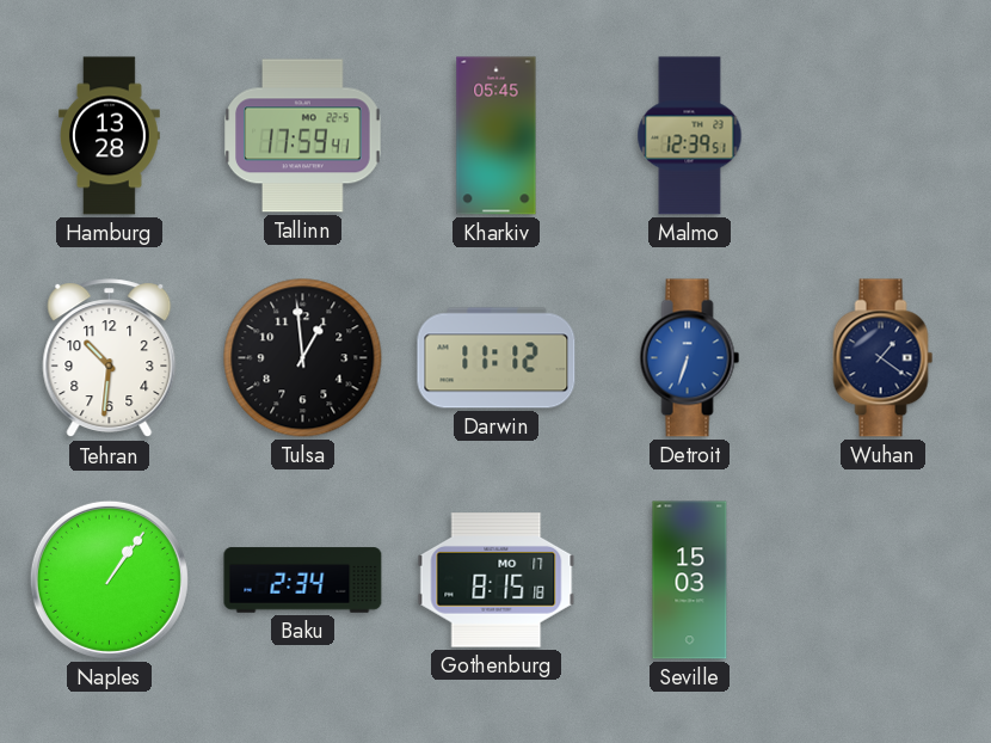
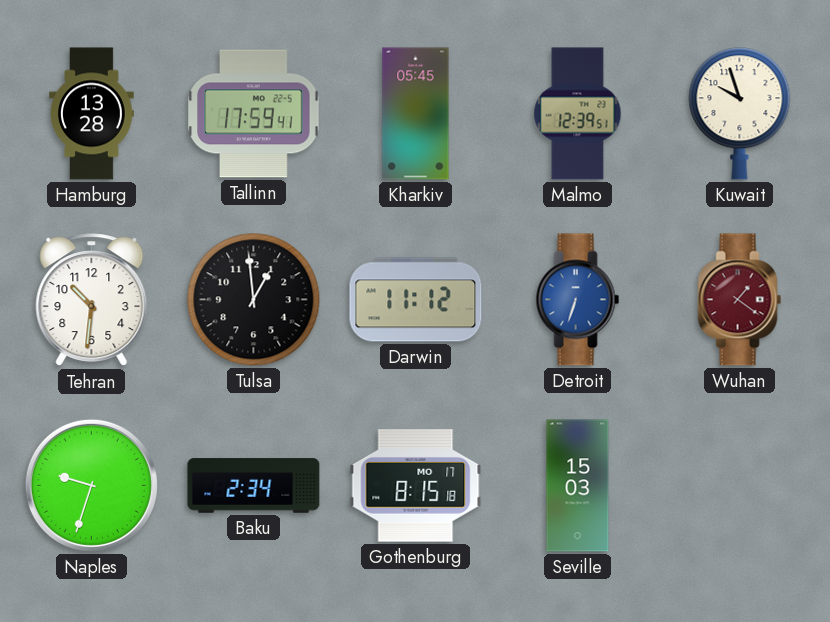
Kuwait: none -> 9:57
Wuhan dial: navy -> burgundy
Naples: 1:06 -> 9:33
